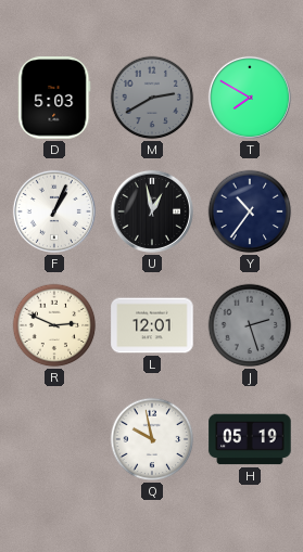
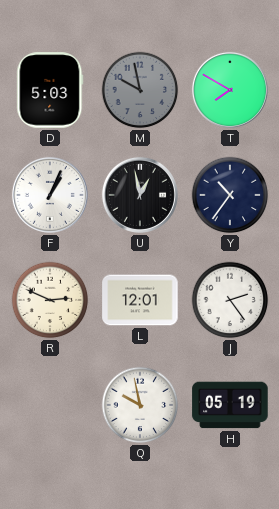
M: 2:40 -> 9:58
J: 2:27 -> 2:24
J dial: grey -> white
